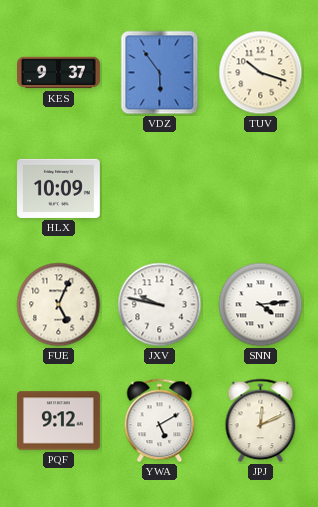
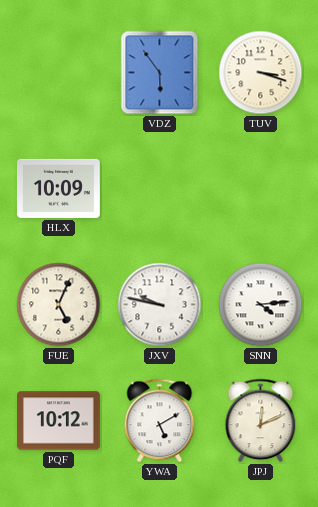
KES: 9:37 -> none
TUV: 10:18 -> 3:18
PQF: 9:12 -> 10:12
